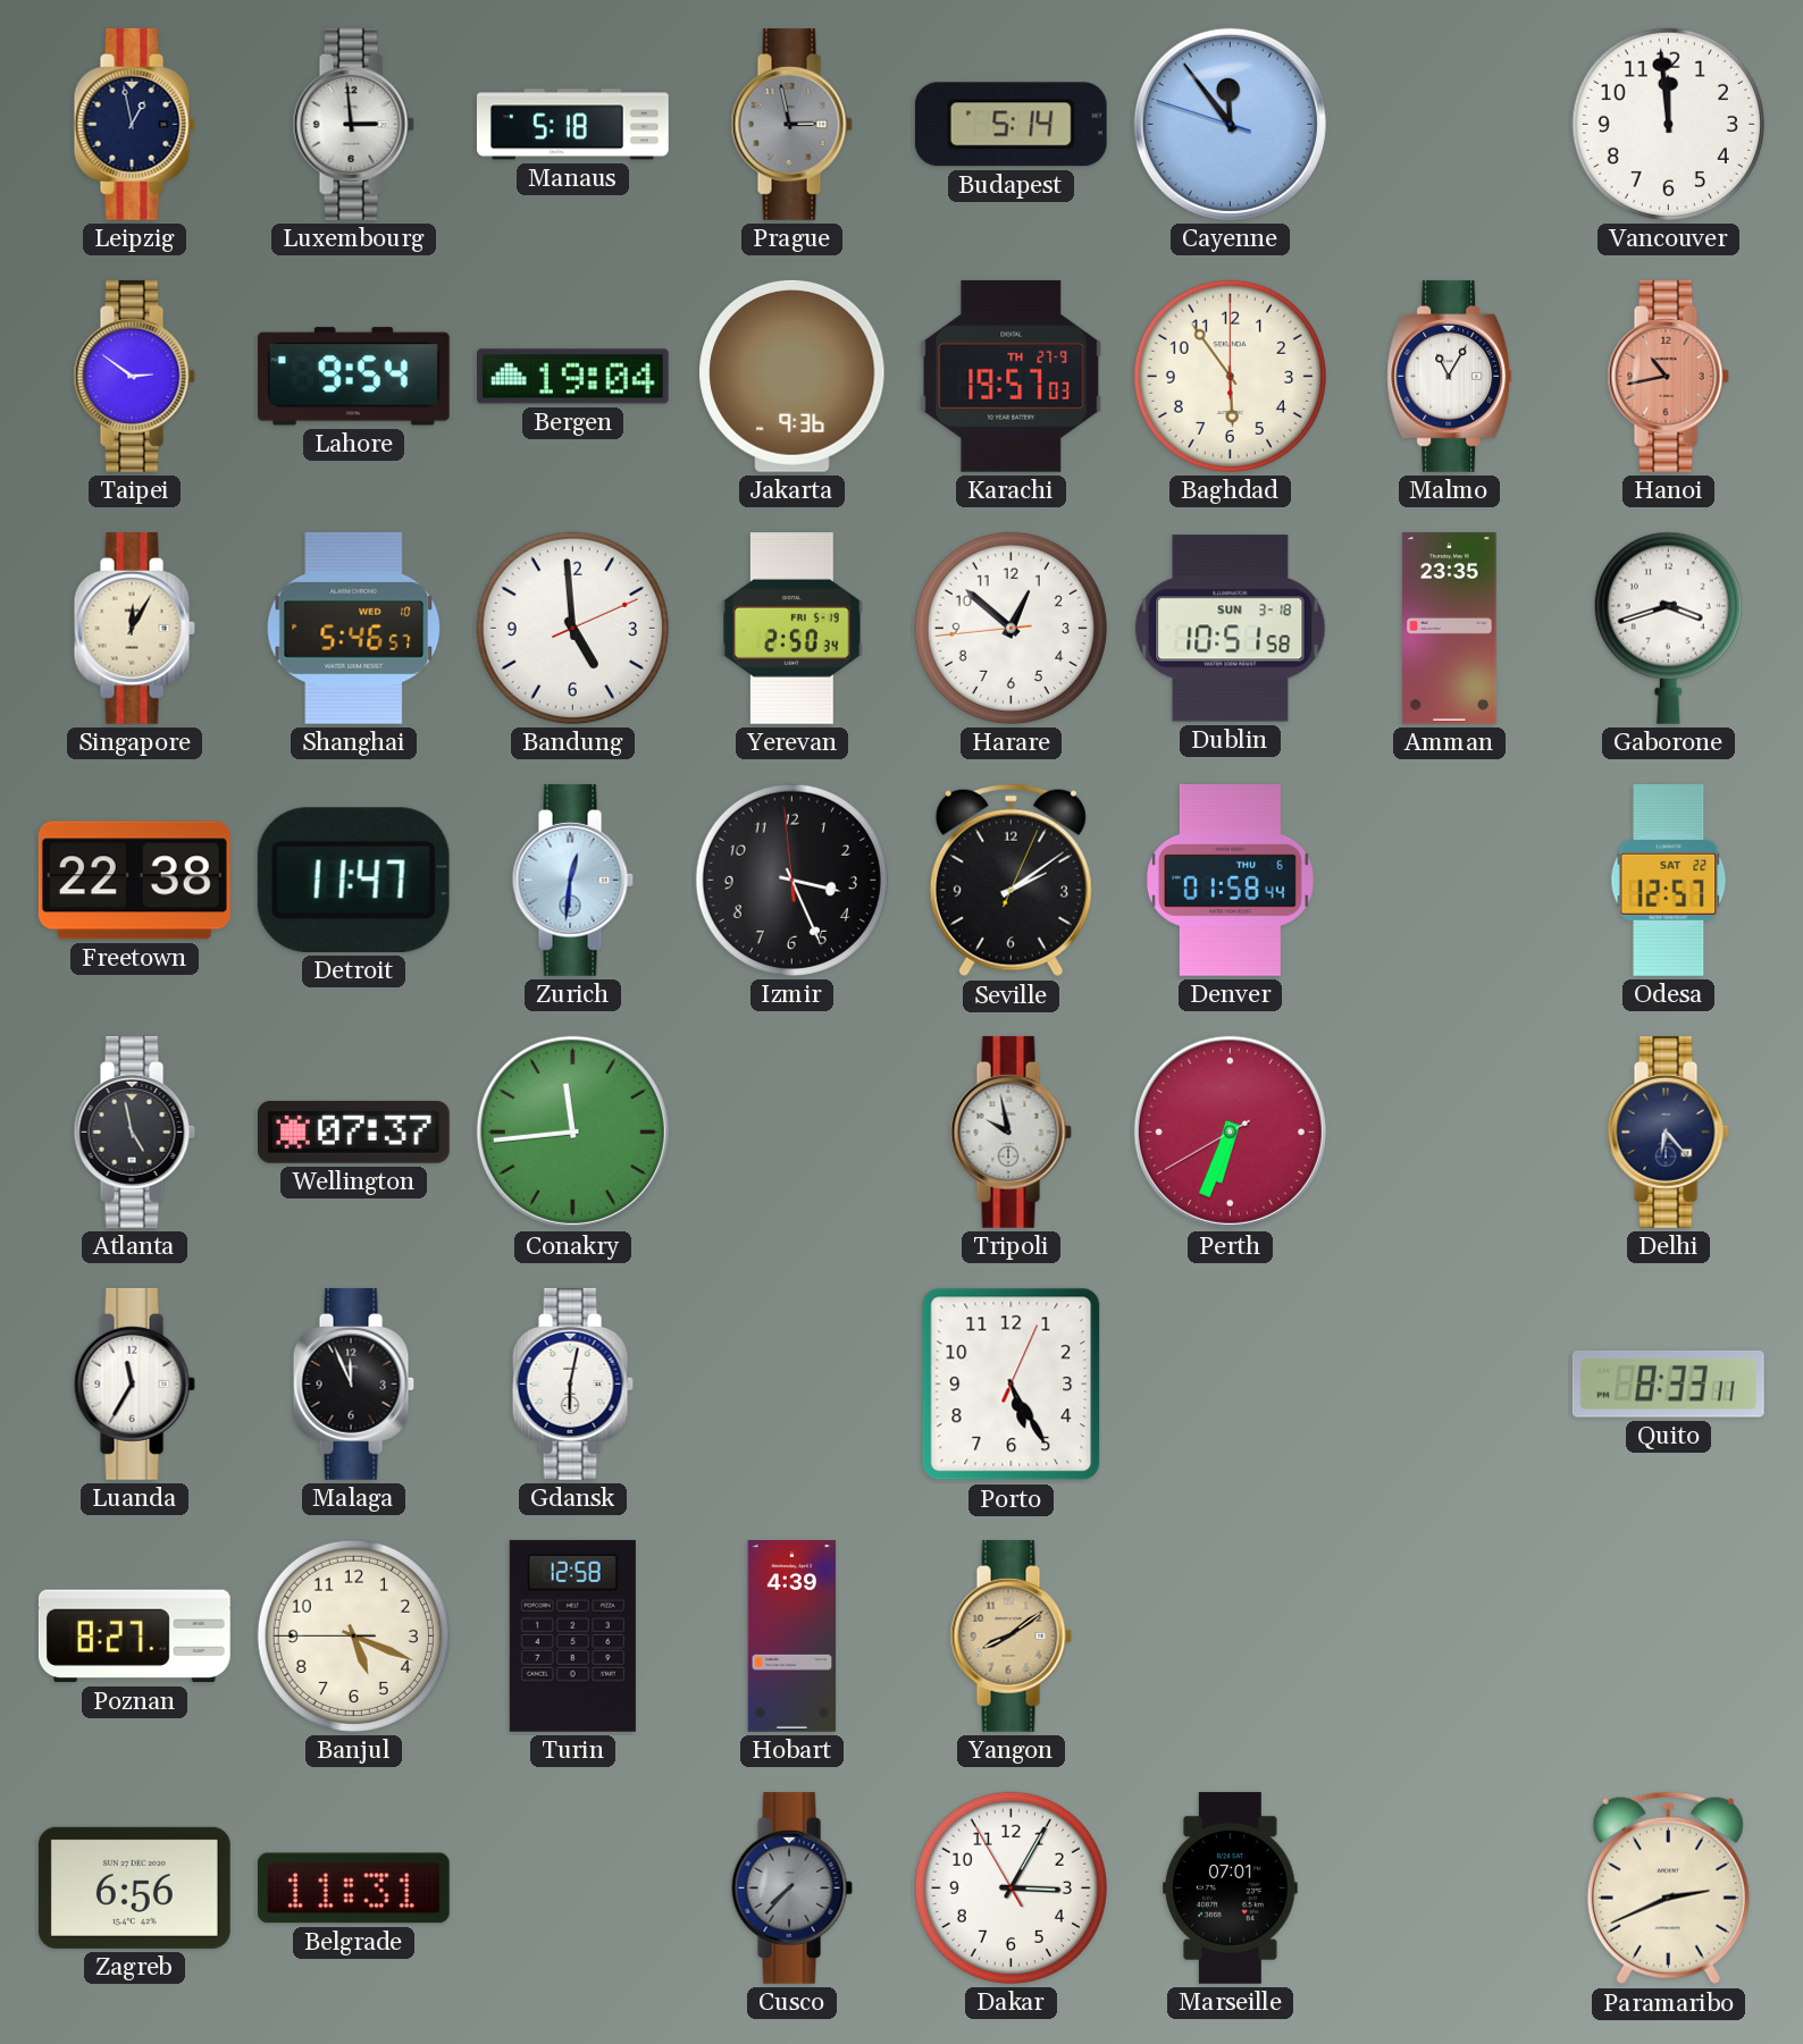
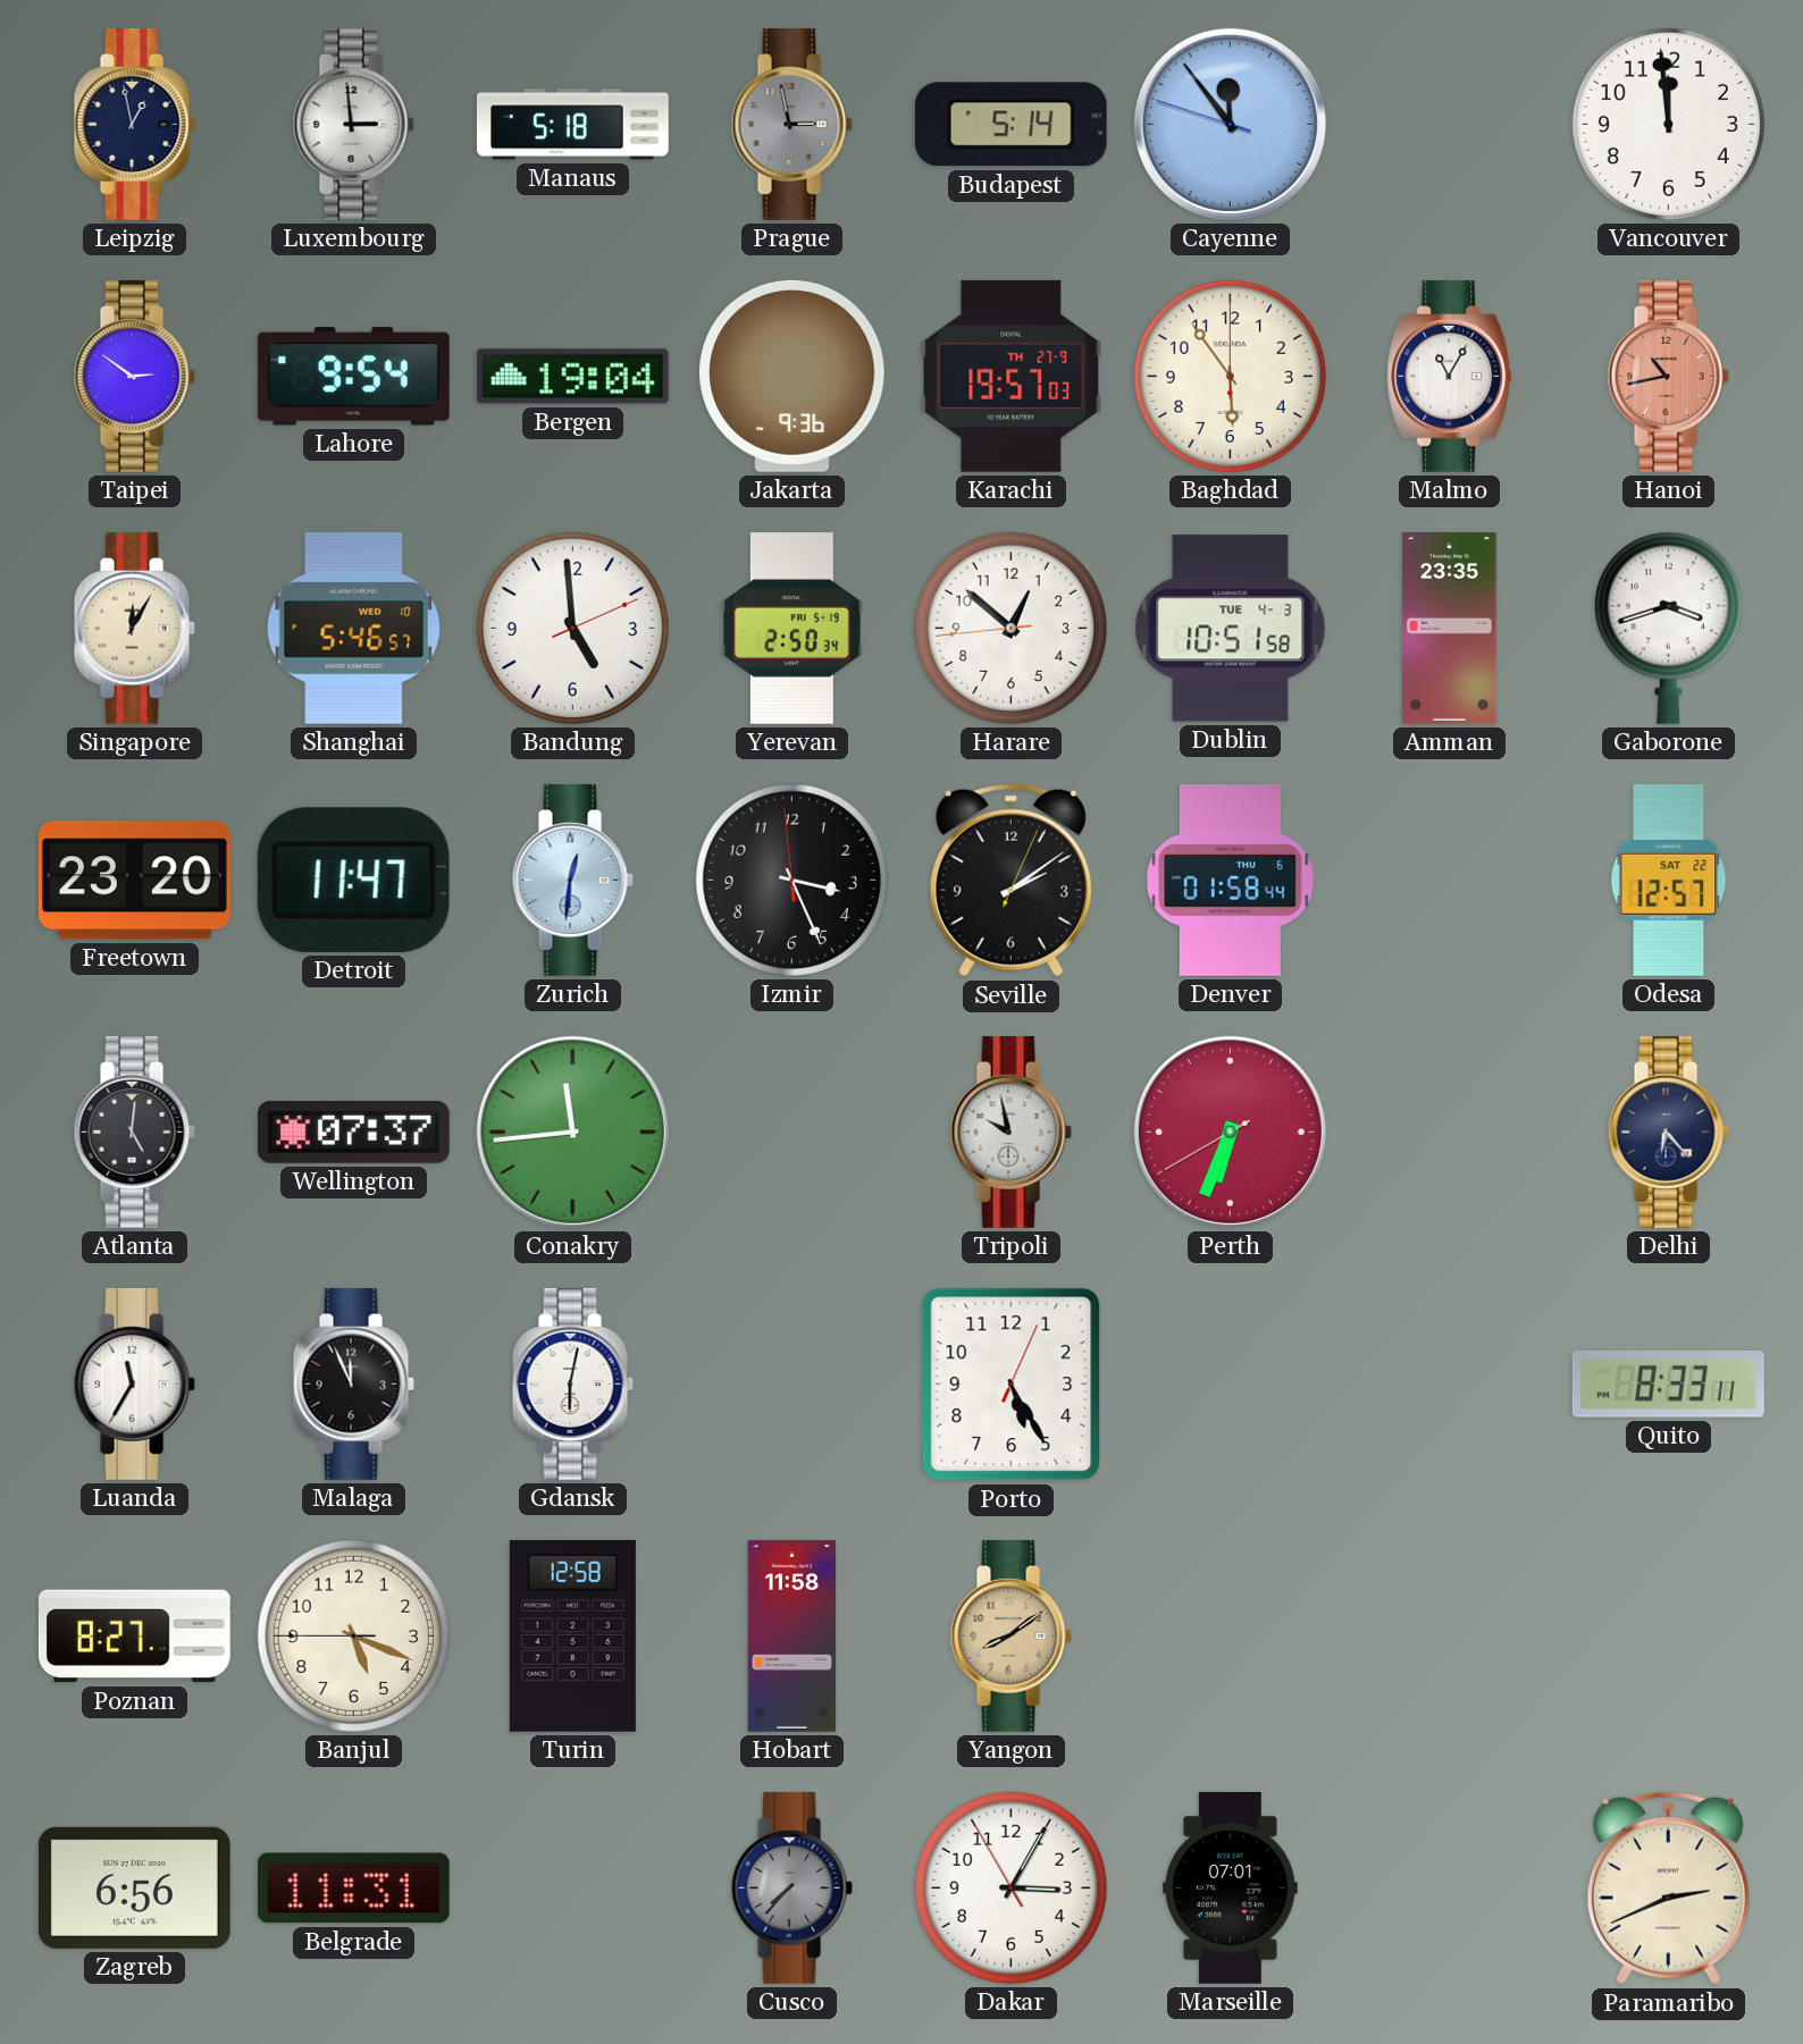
Dublin date: SUN 3-18 -> TUE 4-3
Freetown: 22:38 -> 23:20
Atlanta: 4:58 -> 5:01
Hobart: 4:39 -> 11:58
